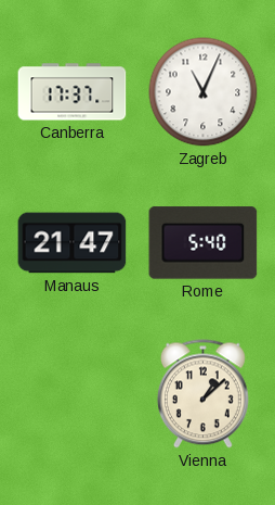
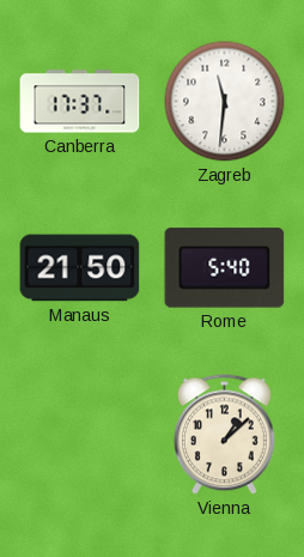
Zagreb: 11:04 -> 11:31
Manaus: 21:47 -> 21:50
